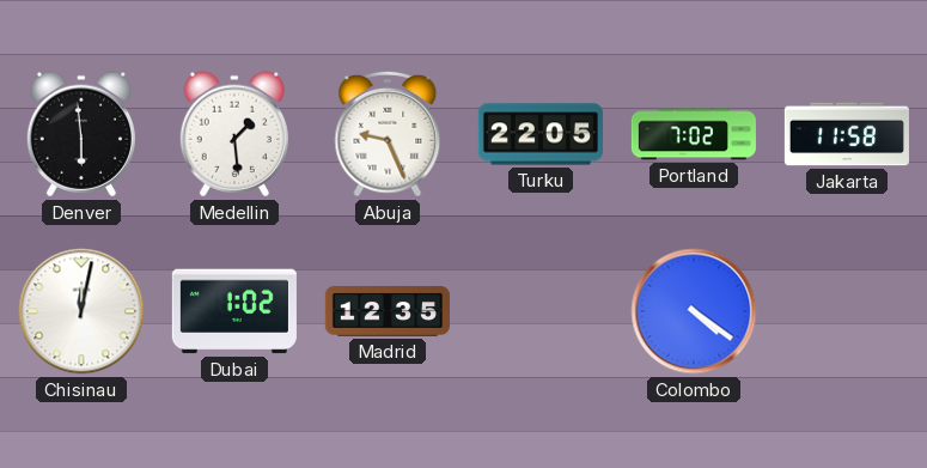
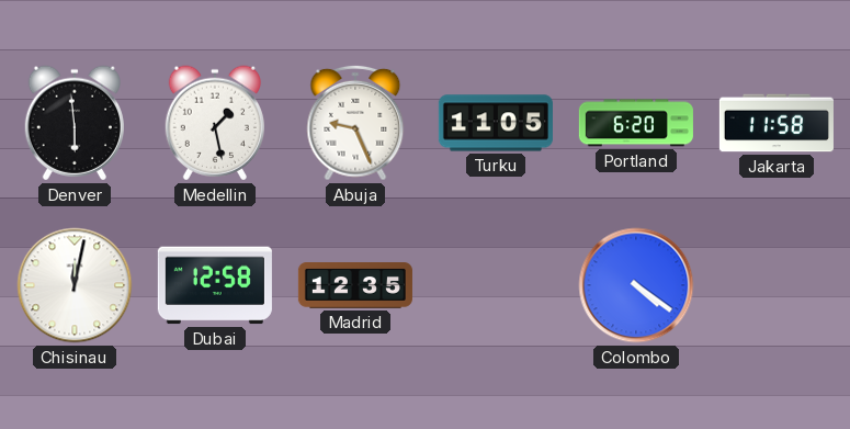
Medellin: 1:29 -> 1:28
Turku: 22:05 -> 11:05
Portland: 7:02 -> 6:20
Dubai: 1:02 -> 12:58
